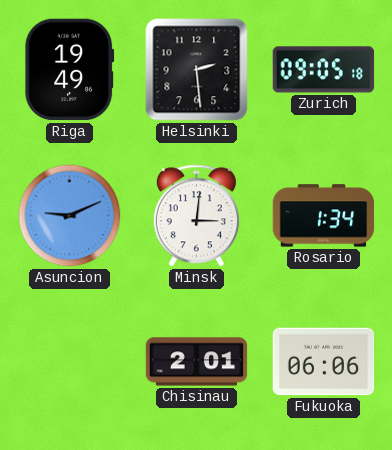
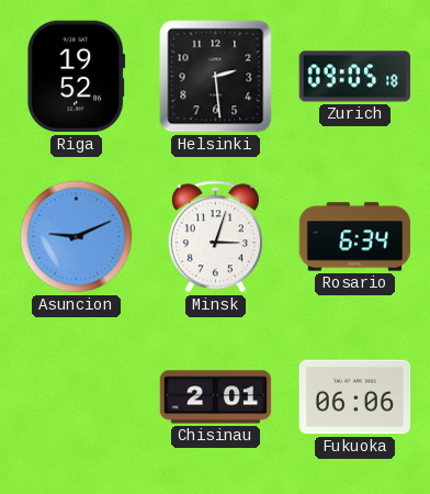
Riga: 19:49 -> 19:52
Minsk: 3:01 -> 3:03
Rosario: 1:34 -> 6:34
